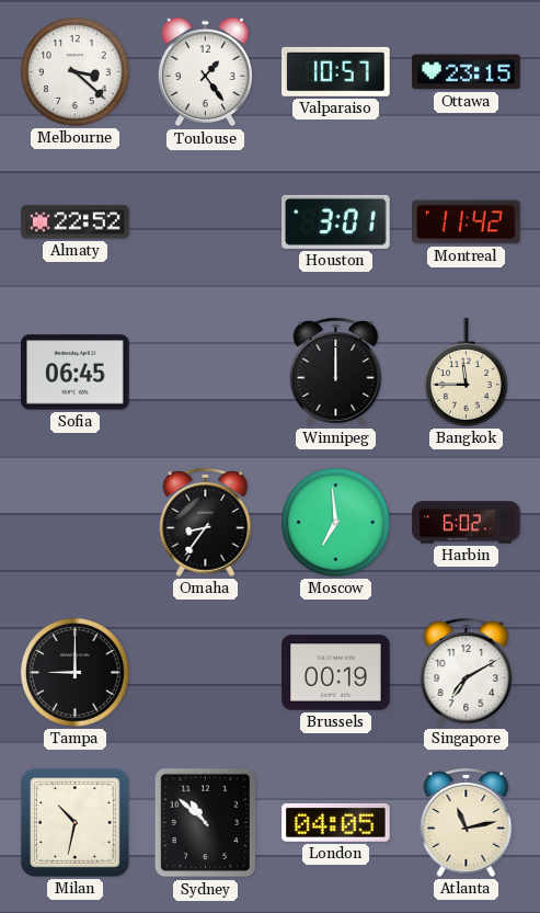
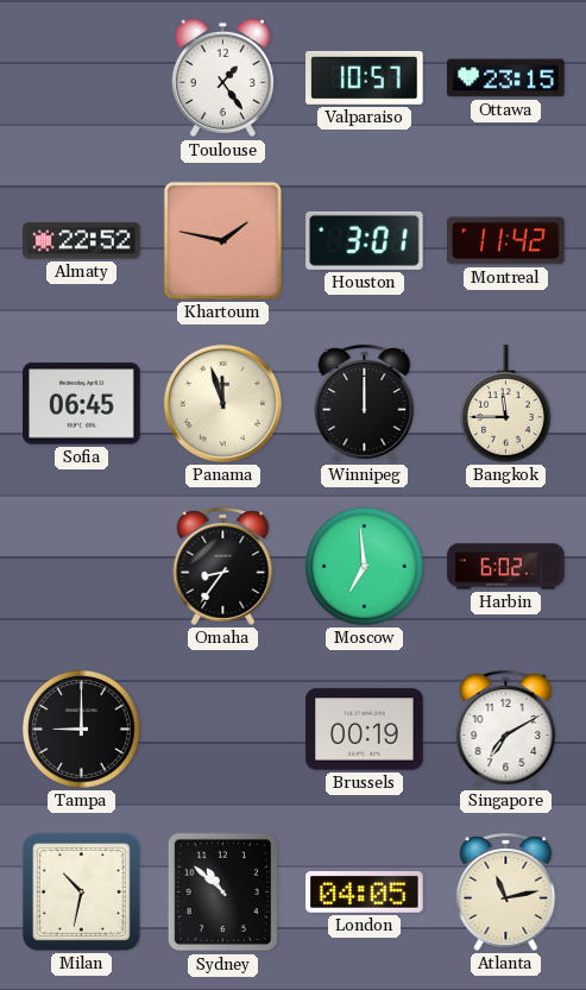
Melbourne: 3:22 -> none
Khartoum: none -> 1:47
Panama: none -> 11:57
